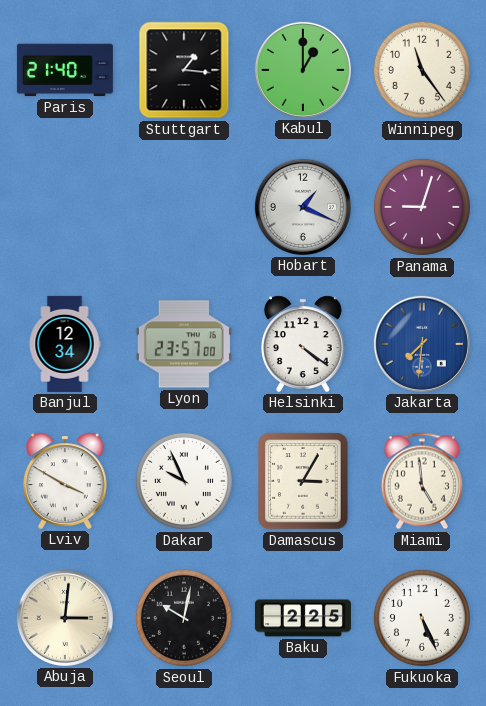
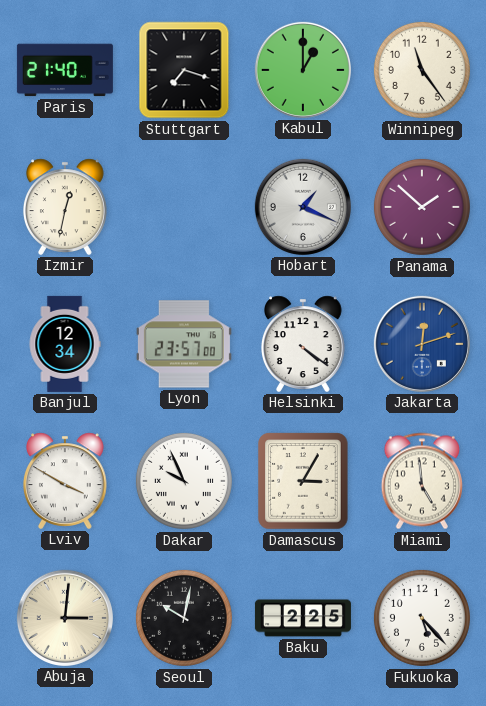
Stuttgart: 1:16 -> 7:18
Izmir: none -> 12:32
Panama: 9:03 -> 1:52
Jakarta: 7:31 -> 12:12
Fukuoka: 5:26 -> 5:23
